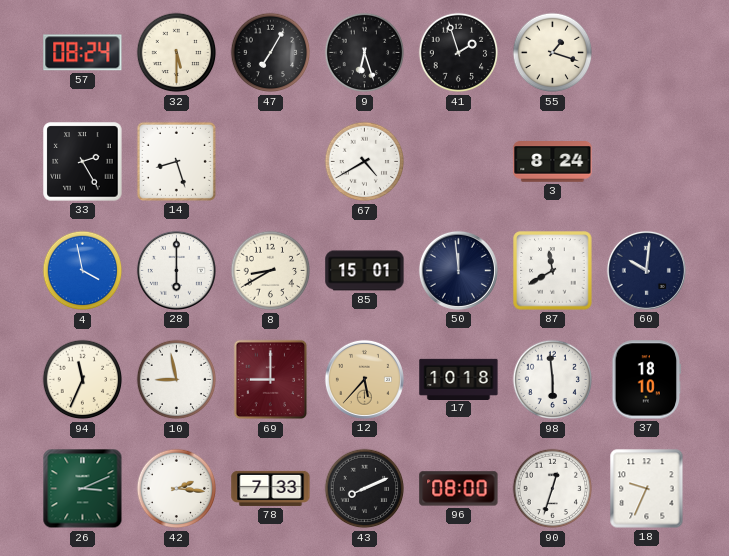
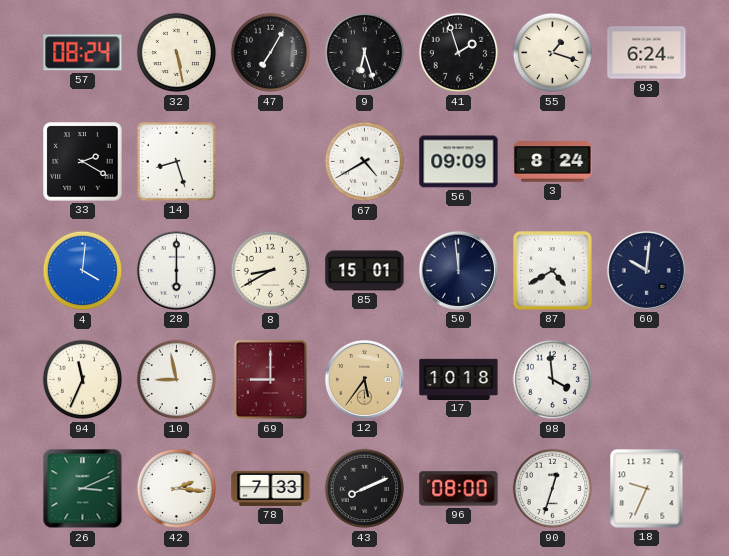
32: 5:30 -> 5:28
93: none -> 6:24
33: 2:25 -> 2:20
56: none -> 09:09
4: 3:58 -> 4:01
87: 11:40 -> 4:40
12: 5:37 -> 5:36
98: 5:59 -> 3:59
37: 18:10 -> none
